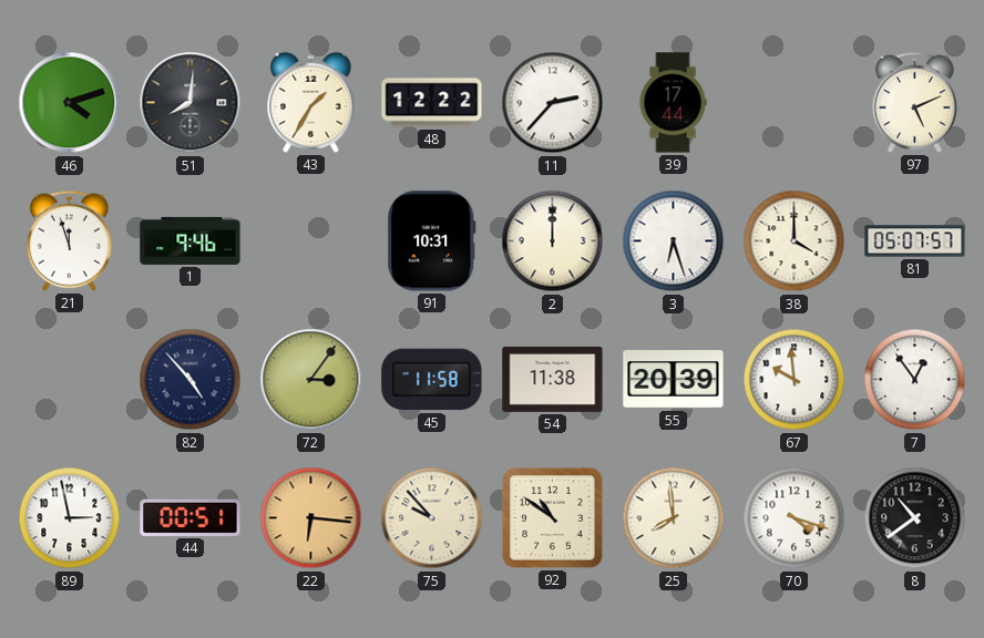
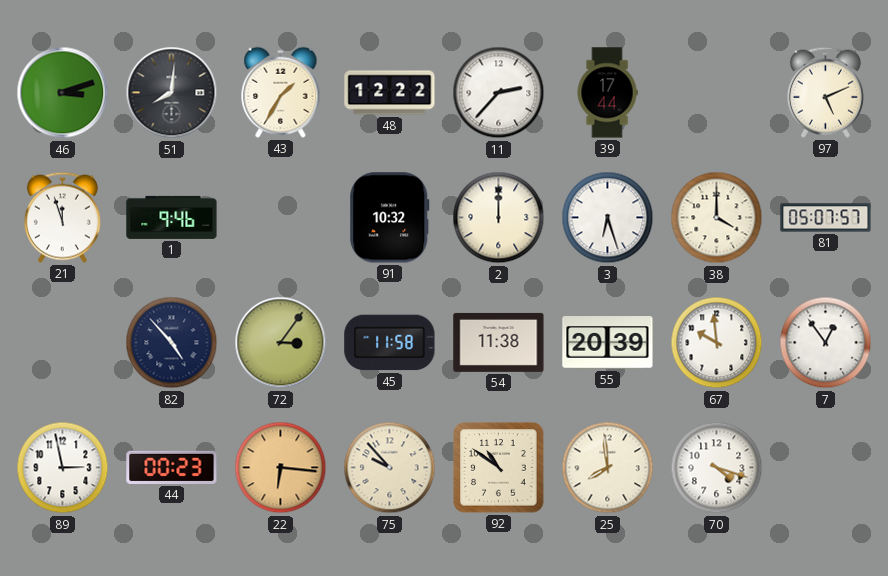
46: 4:12 -> 3:12
91: 10:31 -> 10:32
44: 00:51 -> 00:23
8: 10:39 -> none
